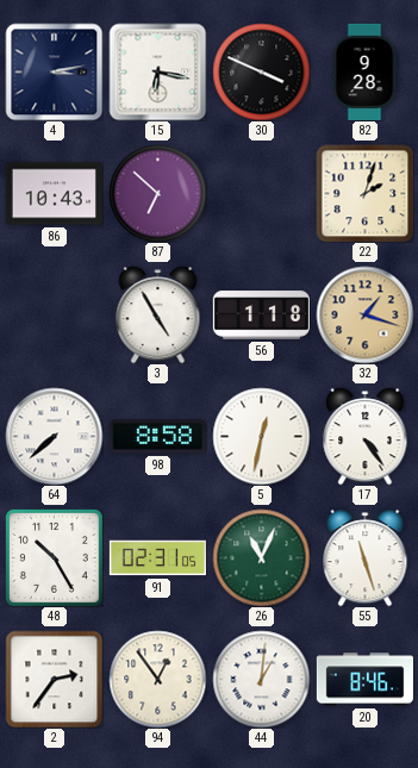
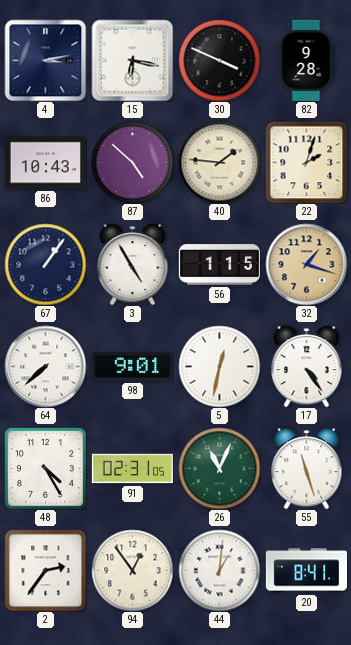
87: 6:52 -> 4:52
40: none -> 1:46
67: none -> 1:06
56: 1:18 -> 1:15
98: 8:58 -> 9:01
48: 10:25 -> 4:25
20: 8:46 -> 8:41
